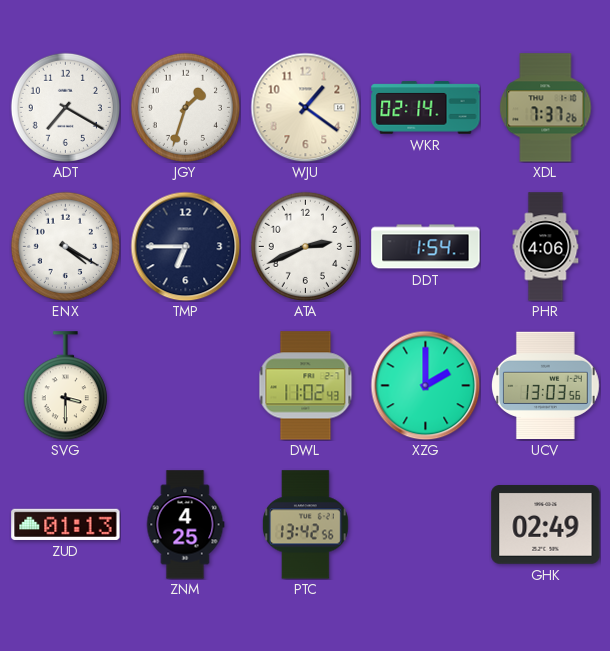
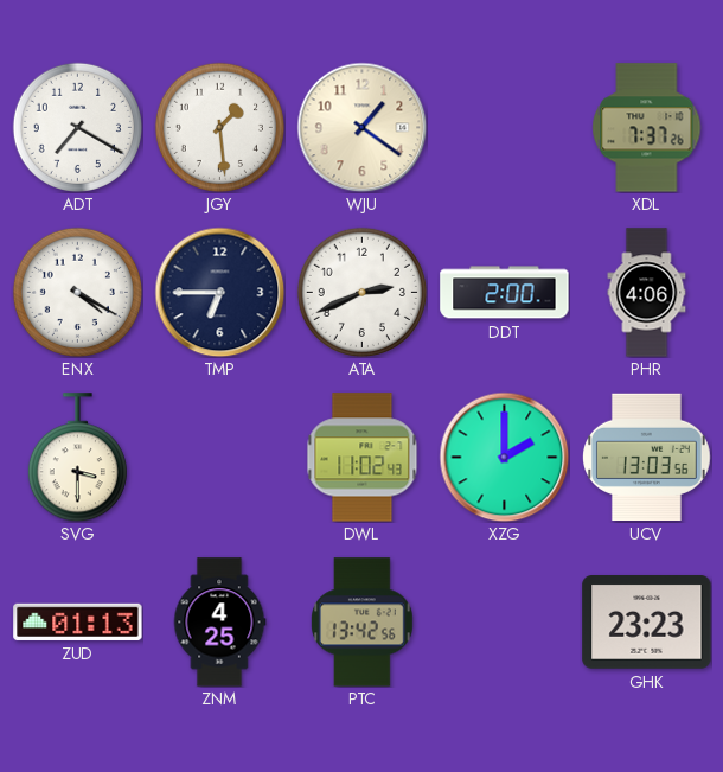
JGY: 1:33 -> 1:29
WKR: 02:14 -> none
DDT: 1:54 -> 2:00
GHK: 02:49 -> 23:23
